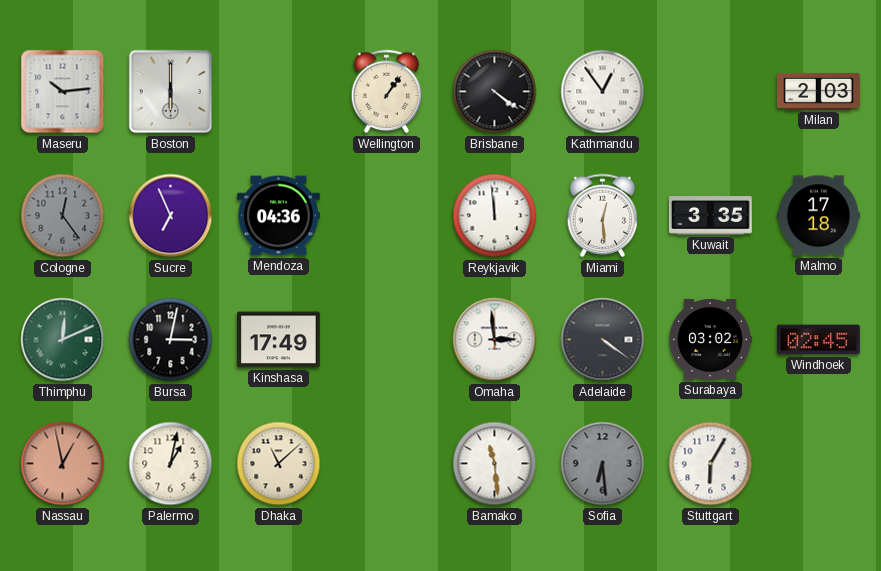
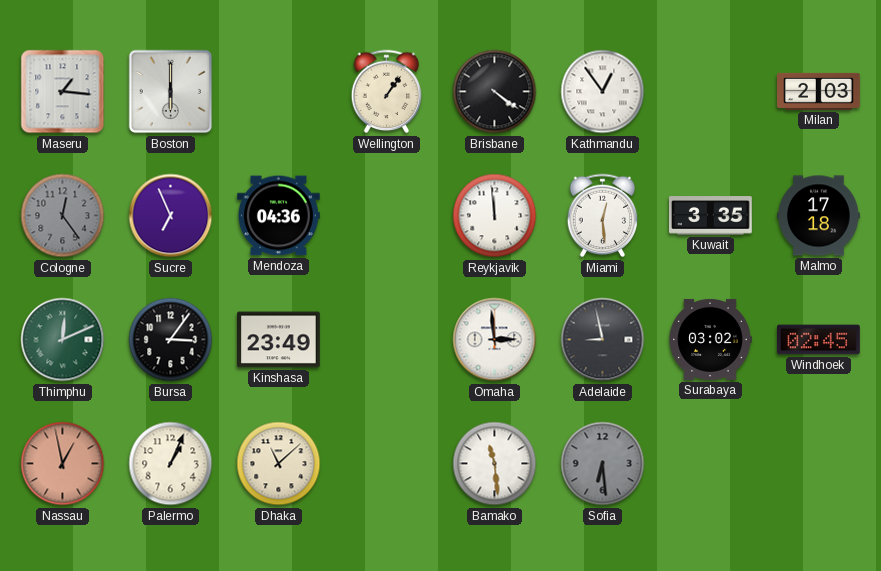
Maseru: 10:14 -> 1:16
Bursa: 3:02 -> 3:06
Kinshasa: 17:49 -> 23:49
Adelaide: 4:21 -> 8:58
Palermo: 1:02 -> 1:04
Stuttgart: 6:05 -> none
